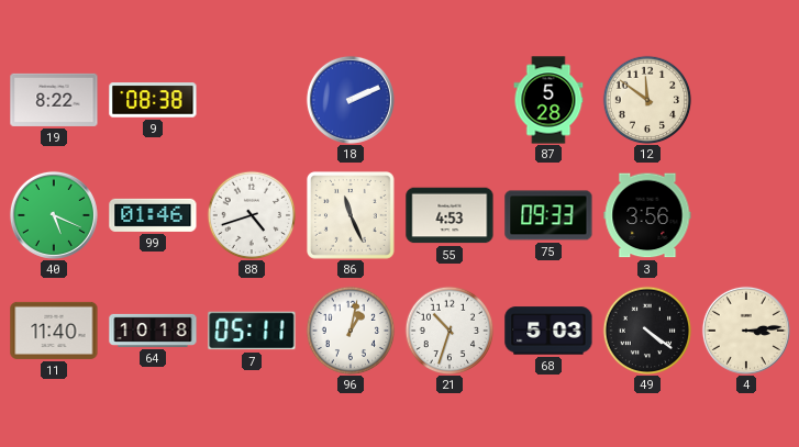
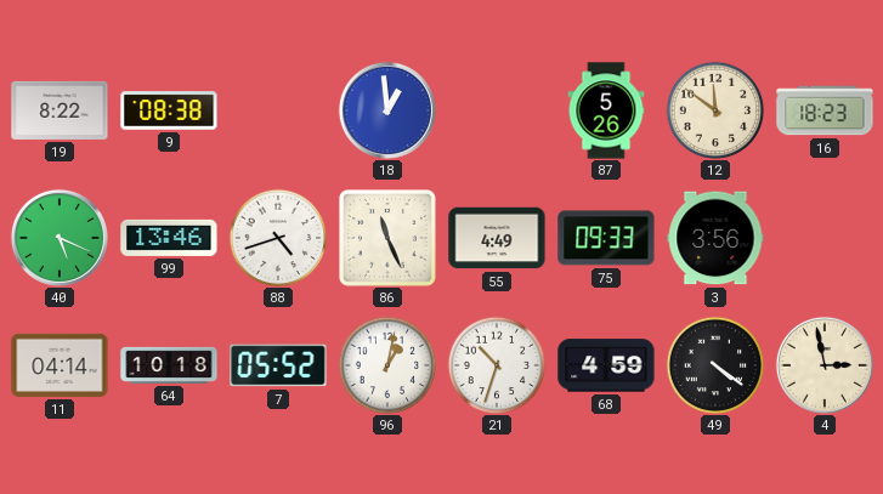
18: 2:11 -> 12:59
87: 5:28 -> 5:26
16: none -> 18:23
99: 01:46 -> 13:46
55: 4:53 -> 4:49
11: 11:40 -> 04:14
7: 05:11 -> 05:52
68: 5:03 -> 4:59
4: 3:14 -> 2:58
